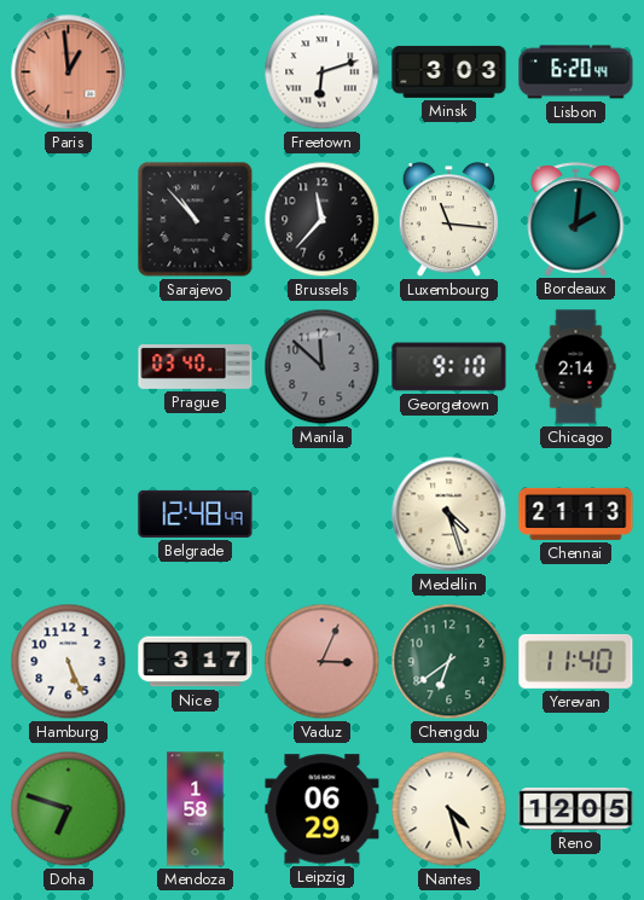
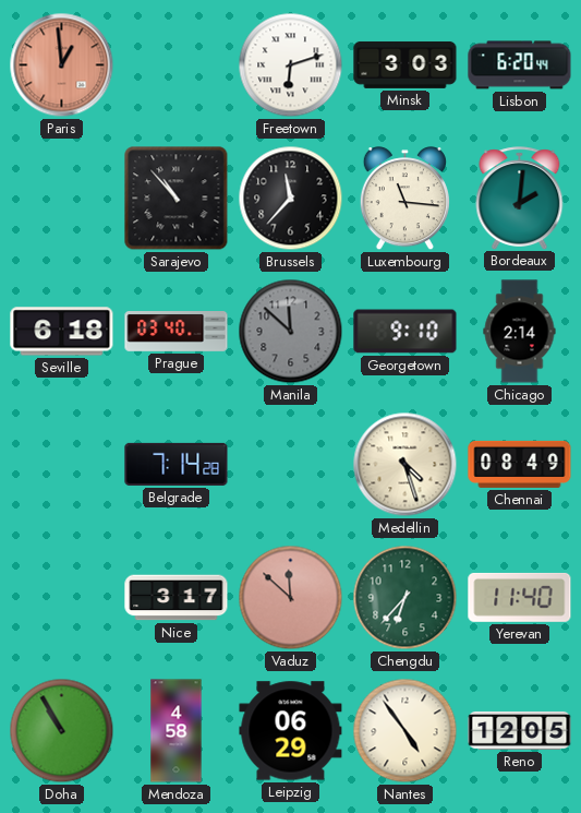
Seville: none -> 6:18
Belgrade: 12:48 -> 7:14
Chennai: 21:13 -> 08:49
Hamburg: 5:26 -> none
Vaduz: 3:04 -> 11:52
Chengdu: 6:39 -> 6:37
Doha: 6:48 -> 10:55
Mendoza: 1:58 -> 4:58
Nantes: 4:27 -> 4:54
